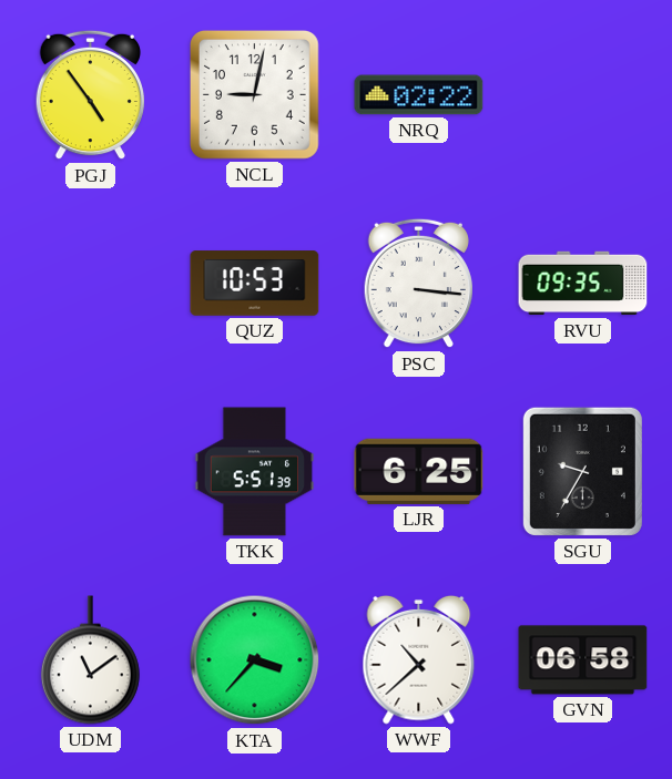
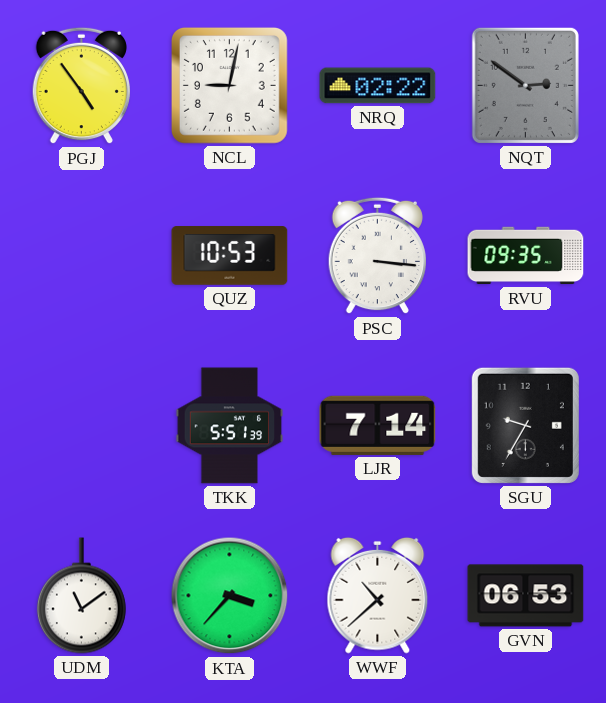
NQT: none -> 2:51
LJR: 6:25 -> 7:14
GVN: 06:58 -> 06:53
